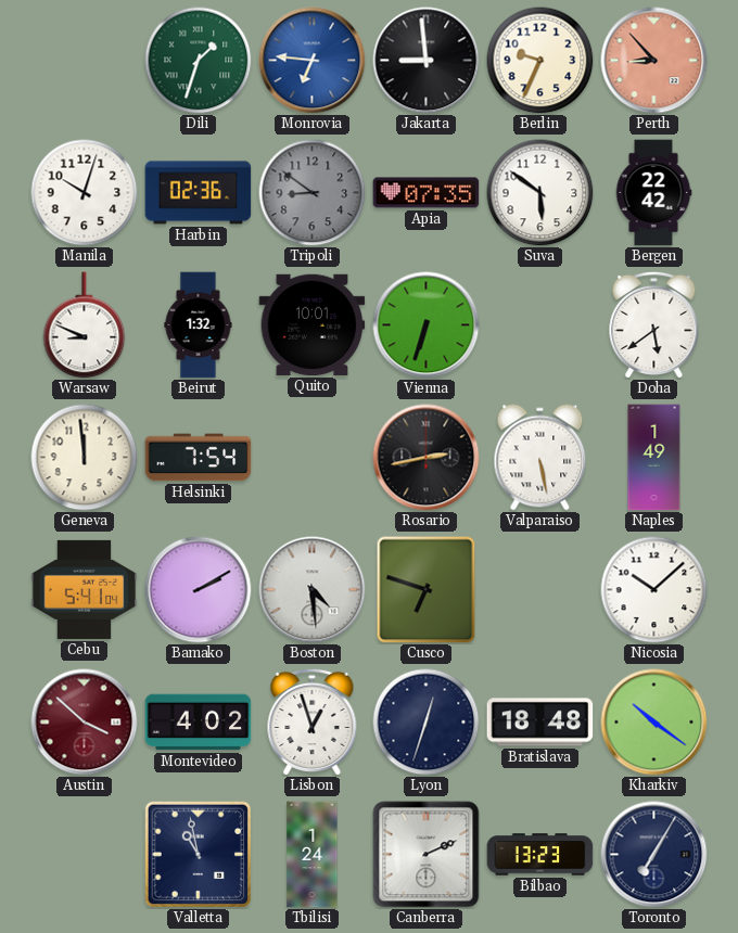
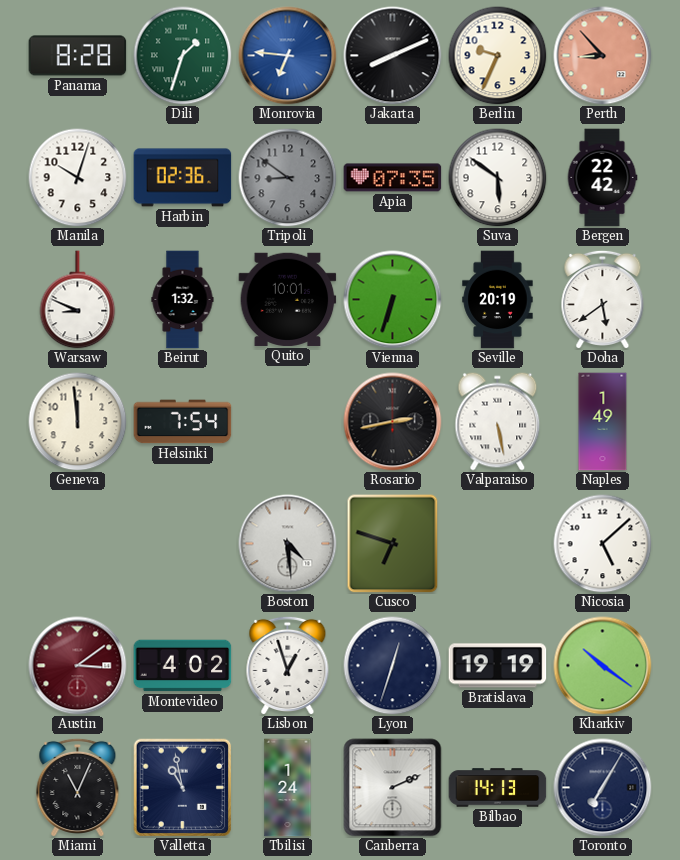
Panama: none -> 8:28
Jakarta: 8:59 -> 8:11
Seville: none -> 20:19
Cebu: 5:41 -> none
Bamako: 2:10 -> none
Nicosia: 10:08 -> 5:08
Austin: 3:52 -> 3:09
Bratislava: 18:48 -> 19:19
Miami: none -> 11:04
Bilbao: 13:23 -> 14:13
